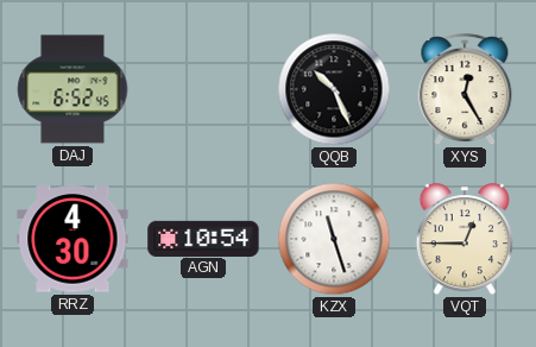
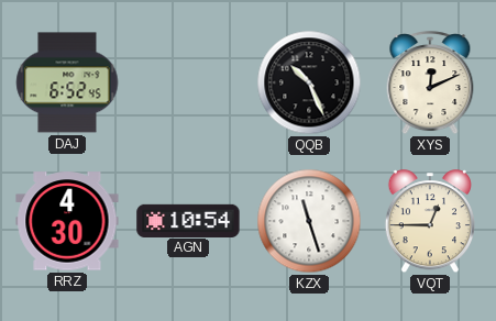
XYS: 12:25 -> 12:11
